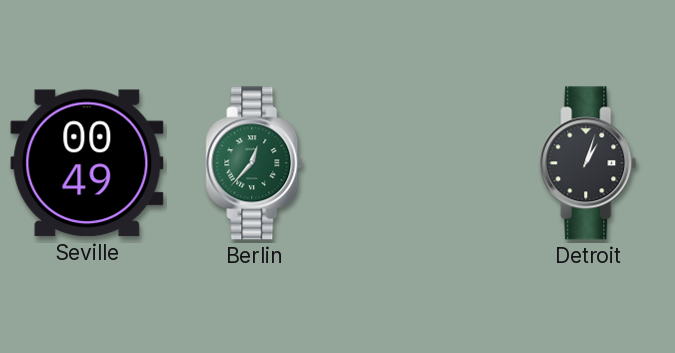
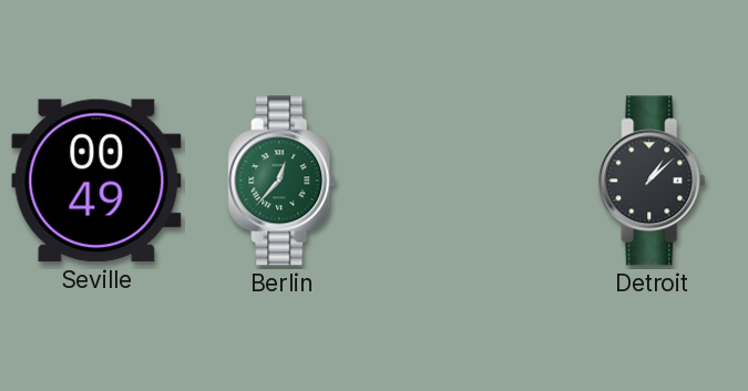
Detroit: 1:03 -> 1:08
